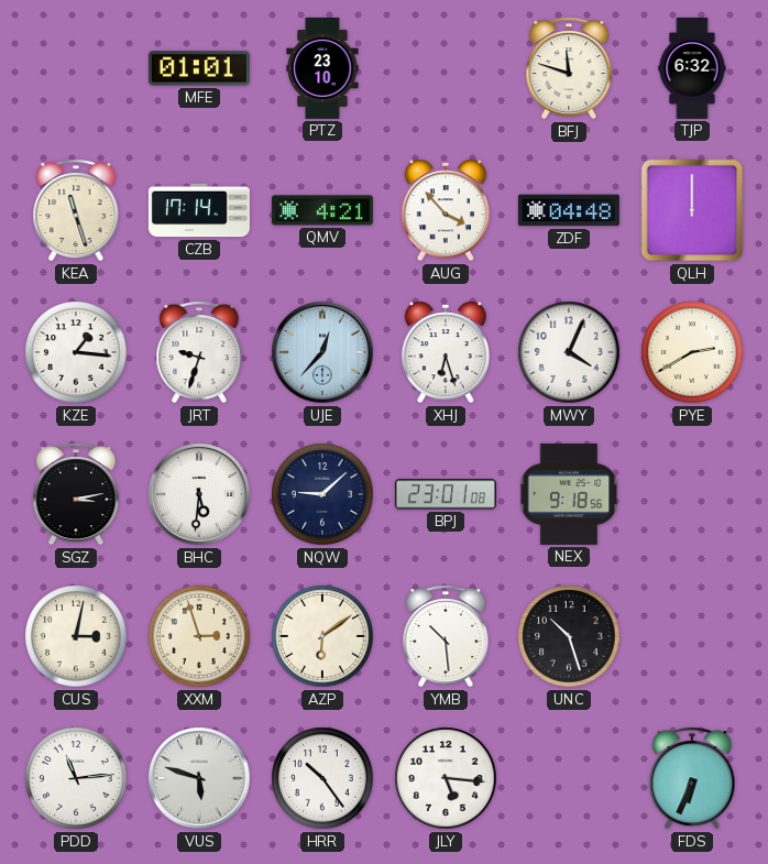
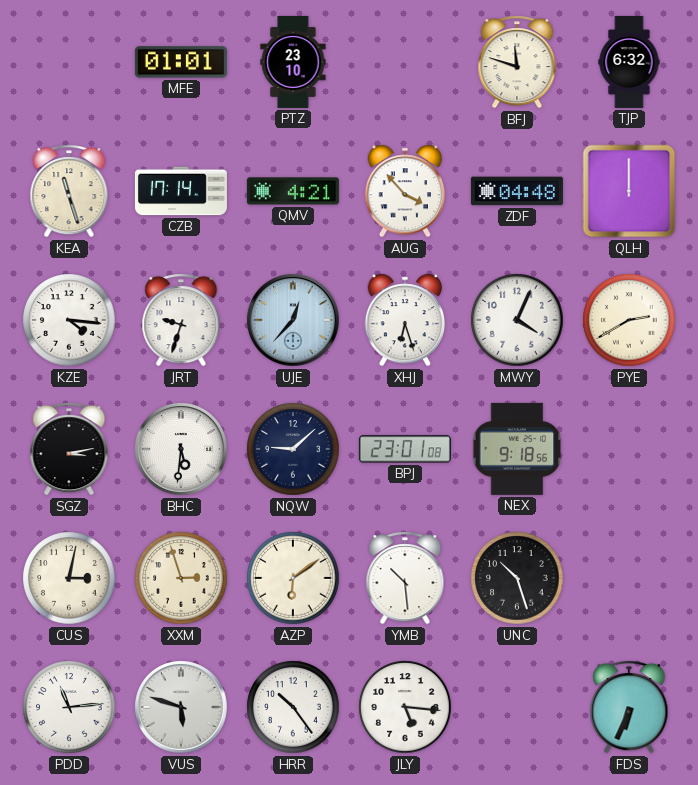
KZE: 1:16 -> 4:16
